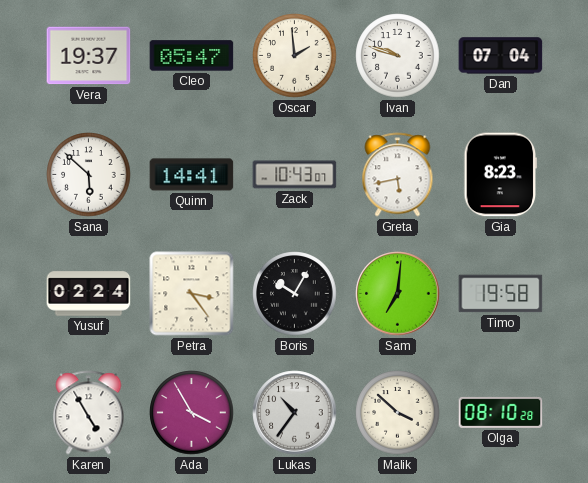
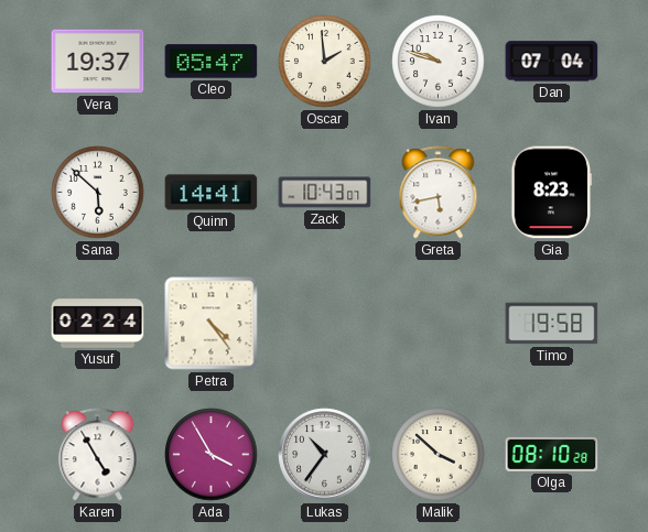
Petra: 3:24 -> 4:24
Boris: 10:05 -> none
Sam: 7:01 -> none
